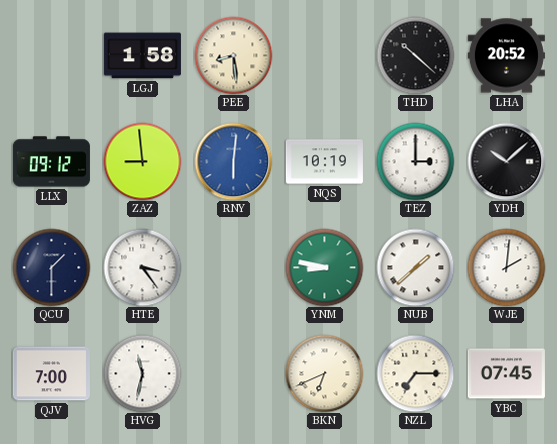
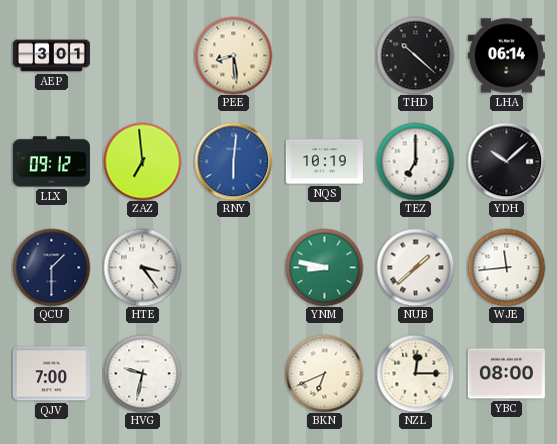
AEP: none -> 3:01
LGJ: 1:58 -> none
LHA: 20:52 -> 06:14
ZAZ: 8:59 -> 6:59
TEZ: 3:00 -> 7:00
WJE: 2:01 -> 11:44
HVG: 11:32 -> 9:32
NZL: 7:15 -> 12:15
YBC: 07:45 -> 08:00
